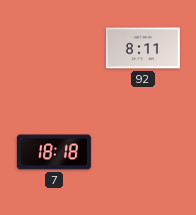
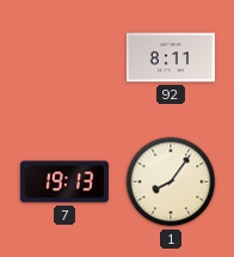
7: 18:18 -> 19:13
1: none -> 8:06
